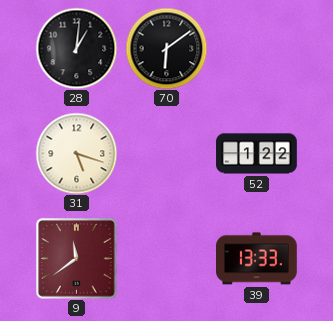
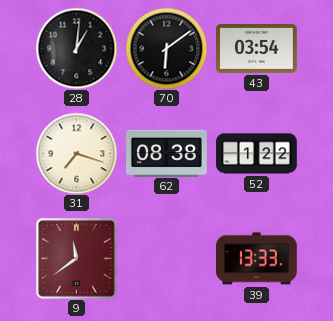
43: none -> 03:54
31: 5:18 -> 7:18
62: none -> 08:38
